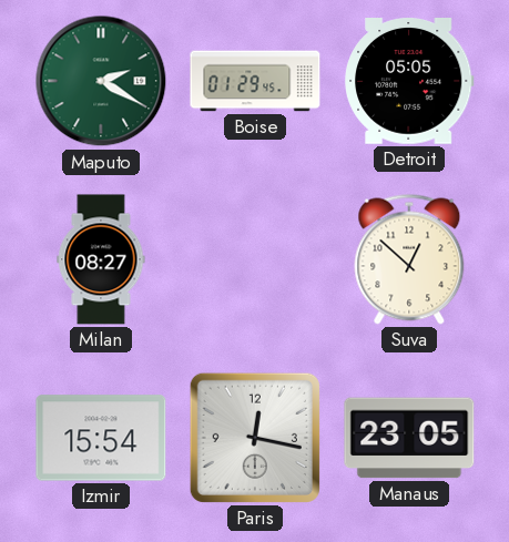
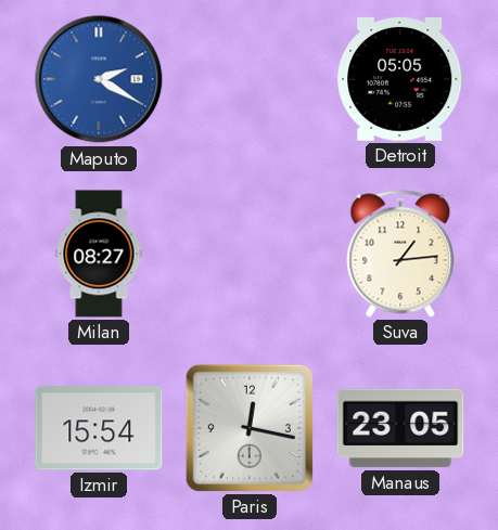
Maputo dial: green -> blue
Boise: 01:29 -> none
Suva: 12:52 -> 1:14
